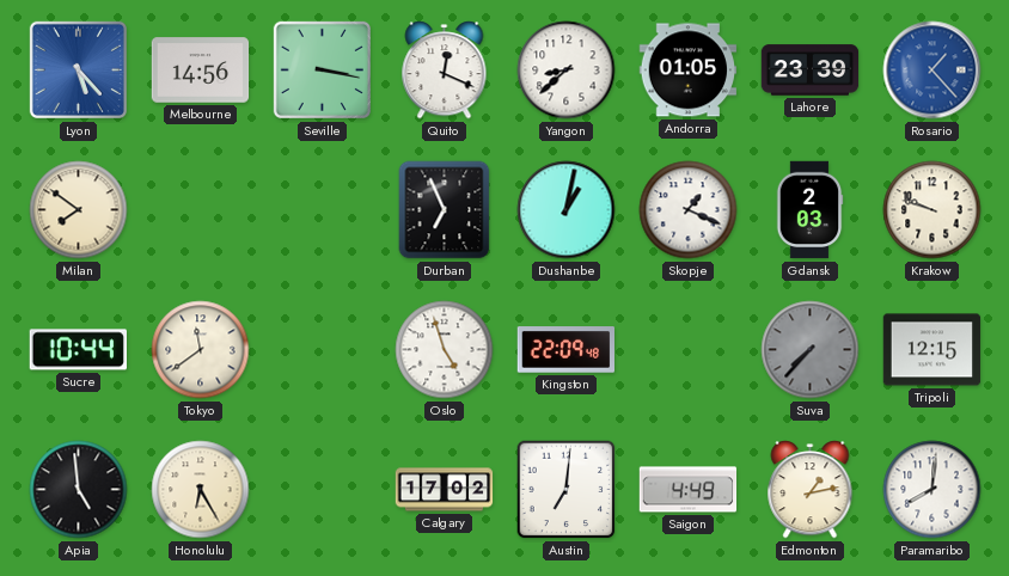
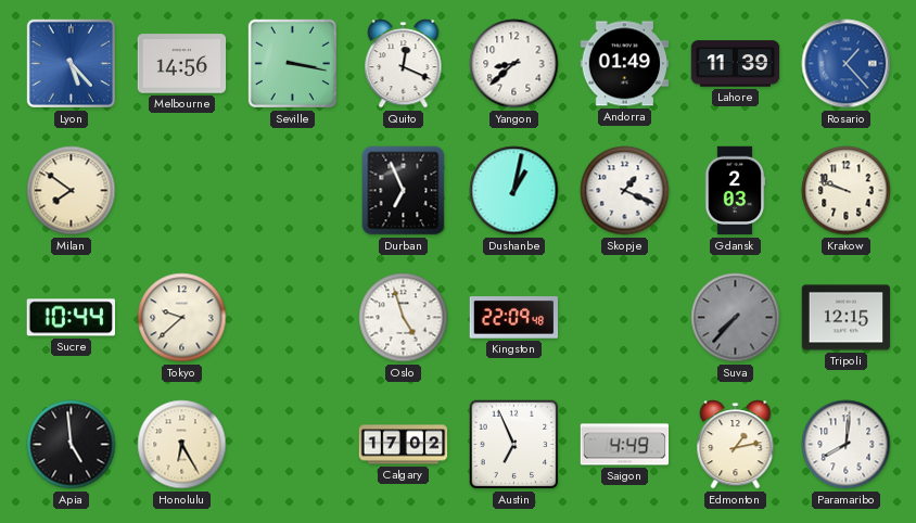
Andorra: 01:05 -> 01:49
Lahore: 23:39 -> 11:39
Tokyo: 11:39 -> 9:38
Austin: 7:01 -> 6:56
